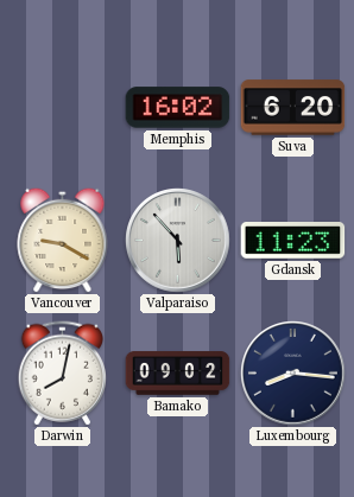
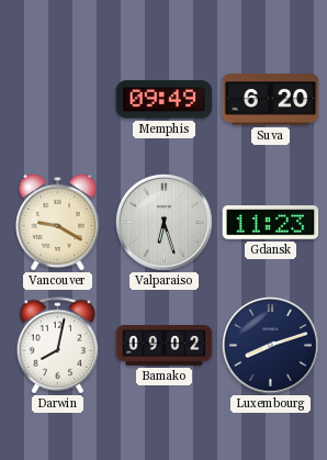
Memphis: 16:02 -> 09:49
Valparaiso: 5:53 -> 6:27
Luxembourg: 8:16 -> 8:12
